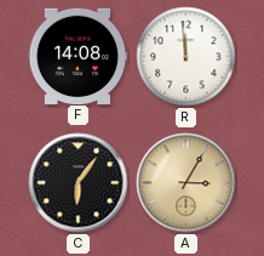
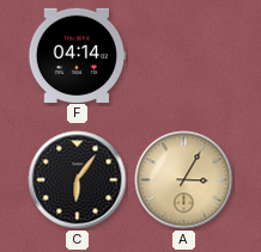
F: 14:08 -> 04:14
R: 11:59 -> none
